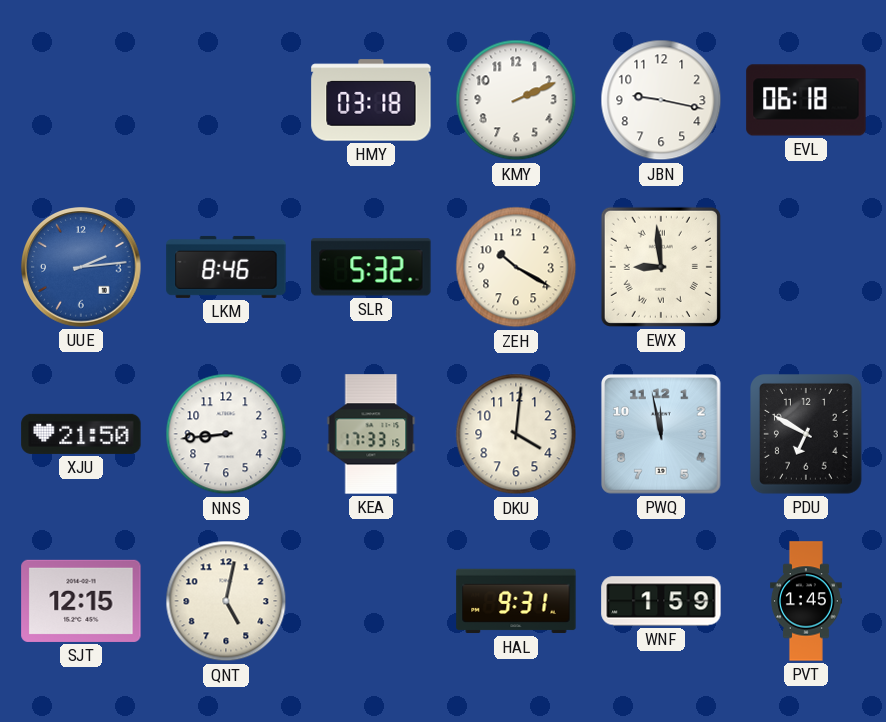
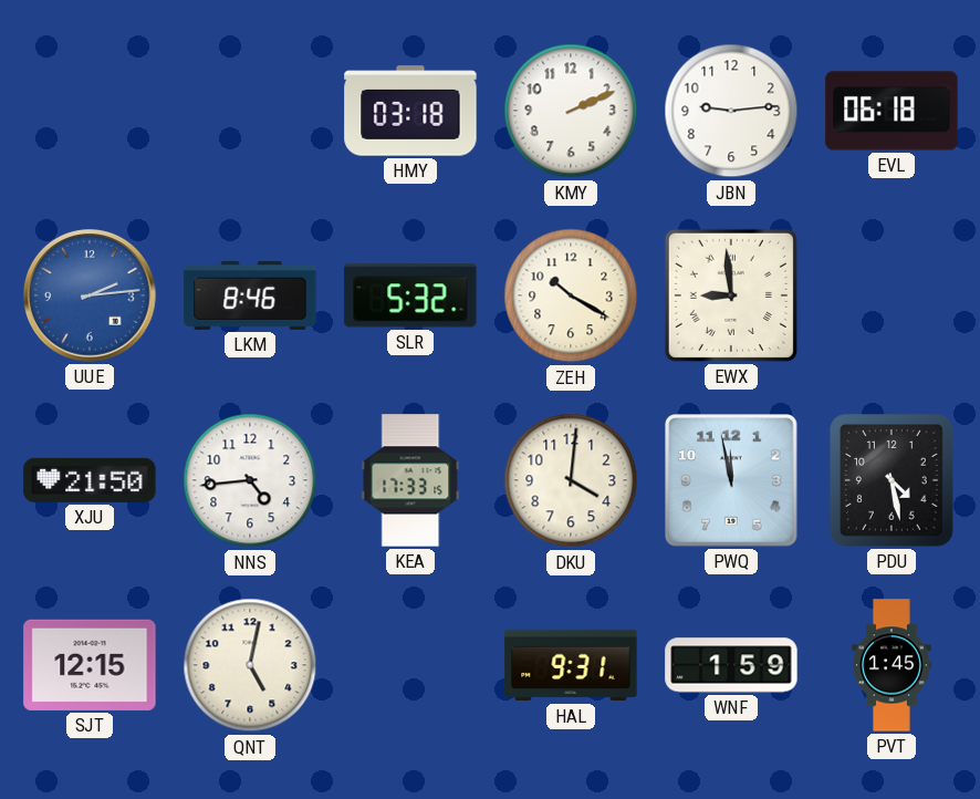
JBN: 9:17 -> 9:14
NNS: 8:44 -> 4:44
PDU: 6:50 -> 4:28
